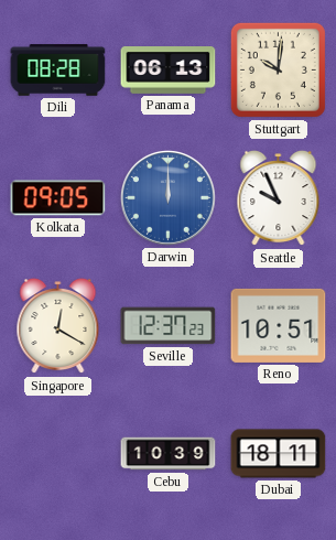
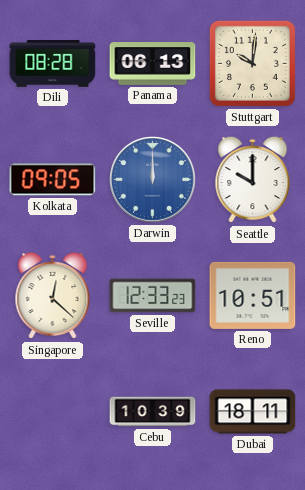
Seattle: 9:56 -> 10:00
Singapore: 12:20 -> 12:22
Seville: 12:37 -> 12:33
